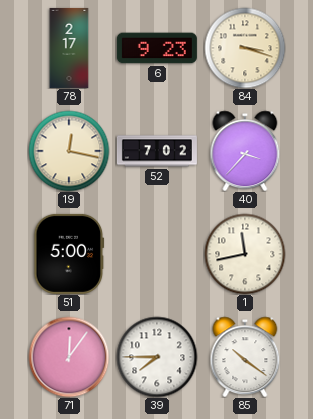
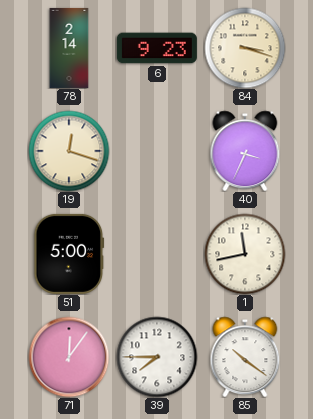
78: 2:17 -> 2:14
19: 12:17 -> 12:18
52: 7:02 -> none
40: 3:37 -> 3:34
